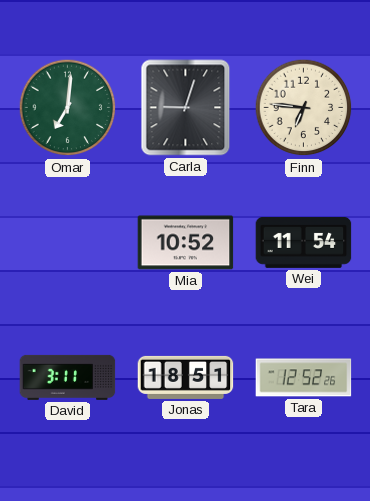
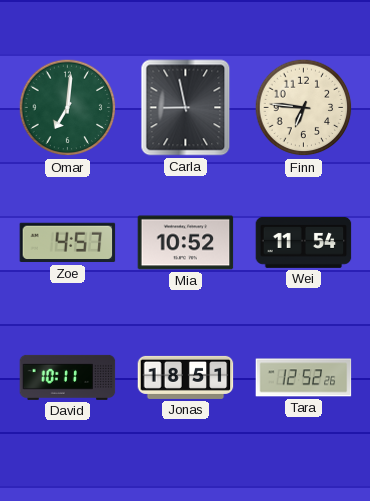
Carla: 9:03 -> 8:58
Zoe: none -> 4:57
David: 3:11 -> 10:11
